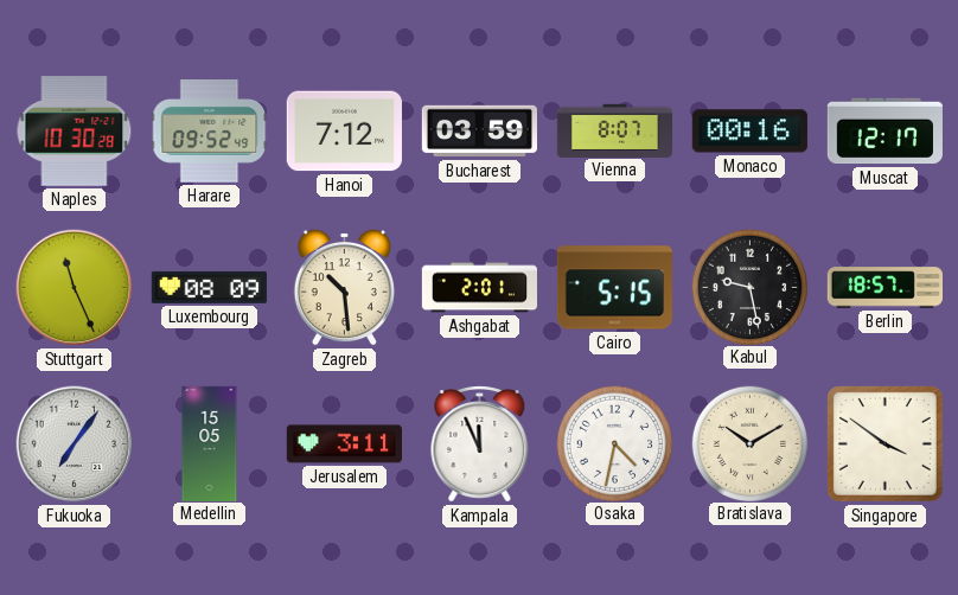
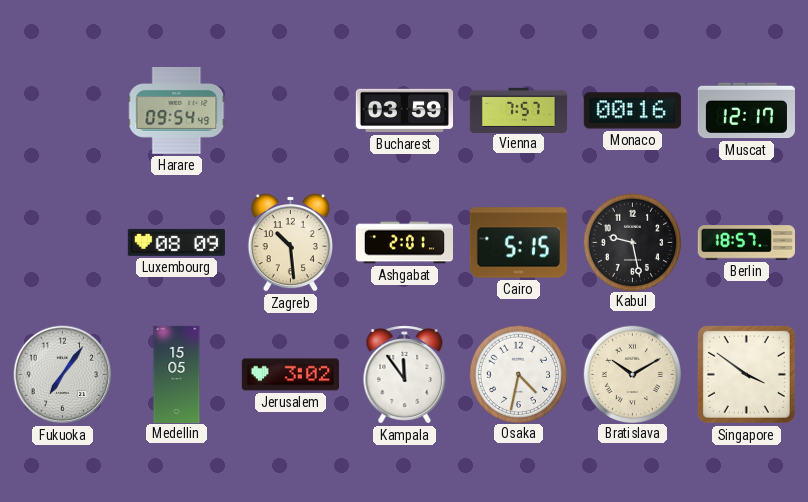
Naples: 10:30 -> none
Harare: 09:52 -> 09:54
Hanoi: 7:12 -> none
Vienna: 8:07 -> 7:57
Stuttgart: 11:26 -> none
Jerusalem: 3:11 -> 3:02
Kampala: 11:56 -> 11:54
